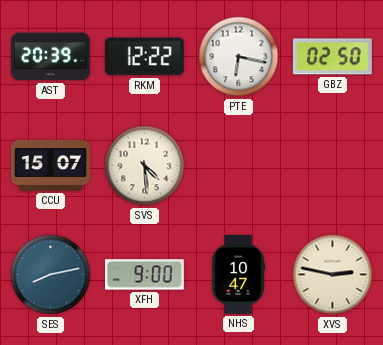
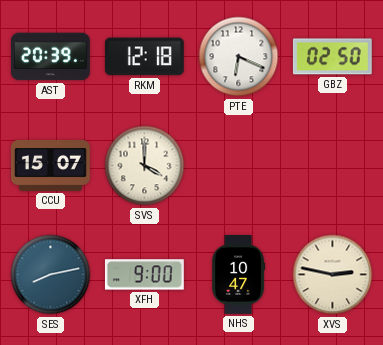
RKM: 12:22 -> 12:18
PTE: 6:17 -> 6:19
SVS: 4:29 -> 4:00
